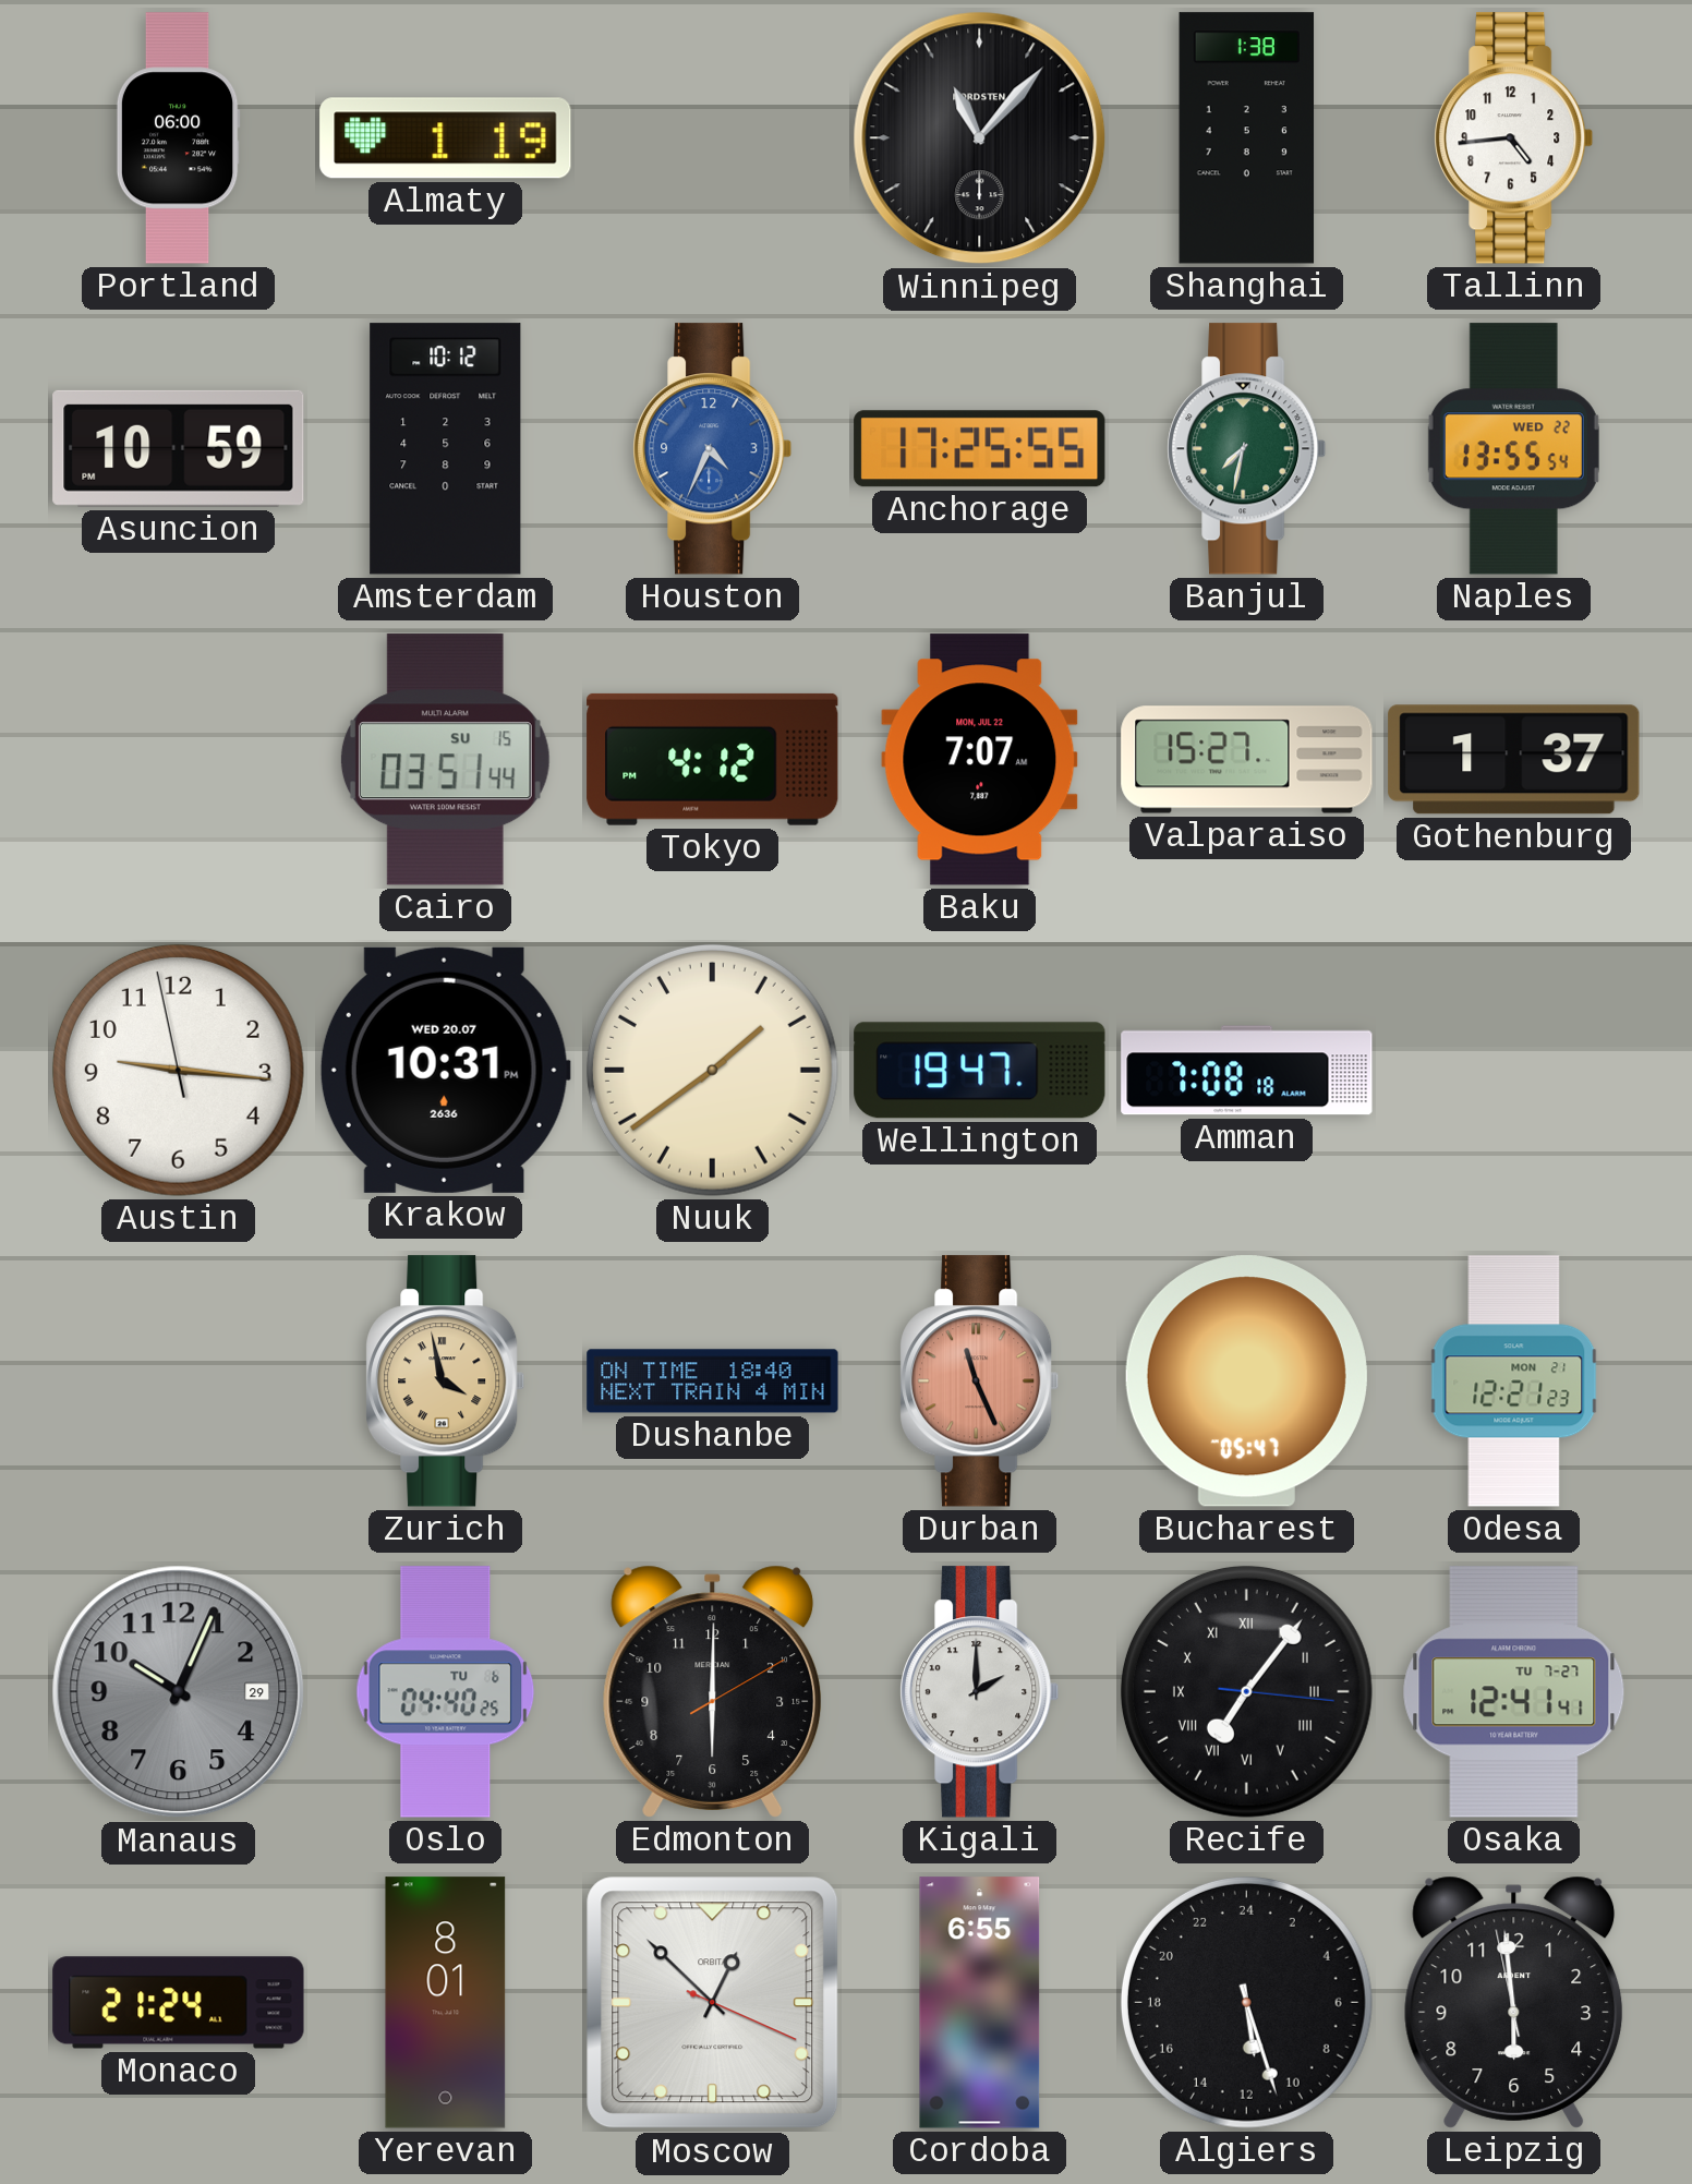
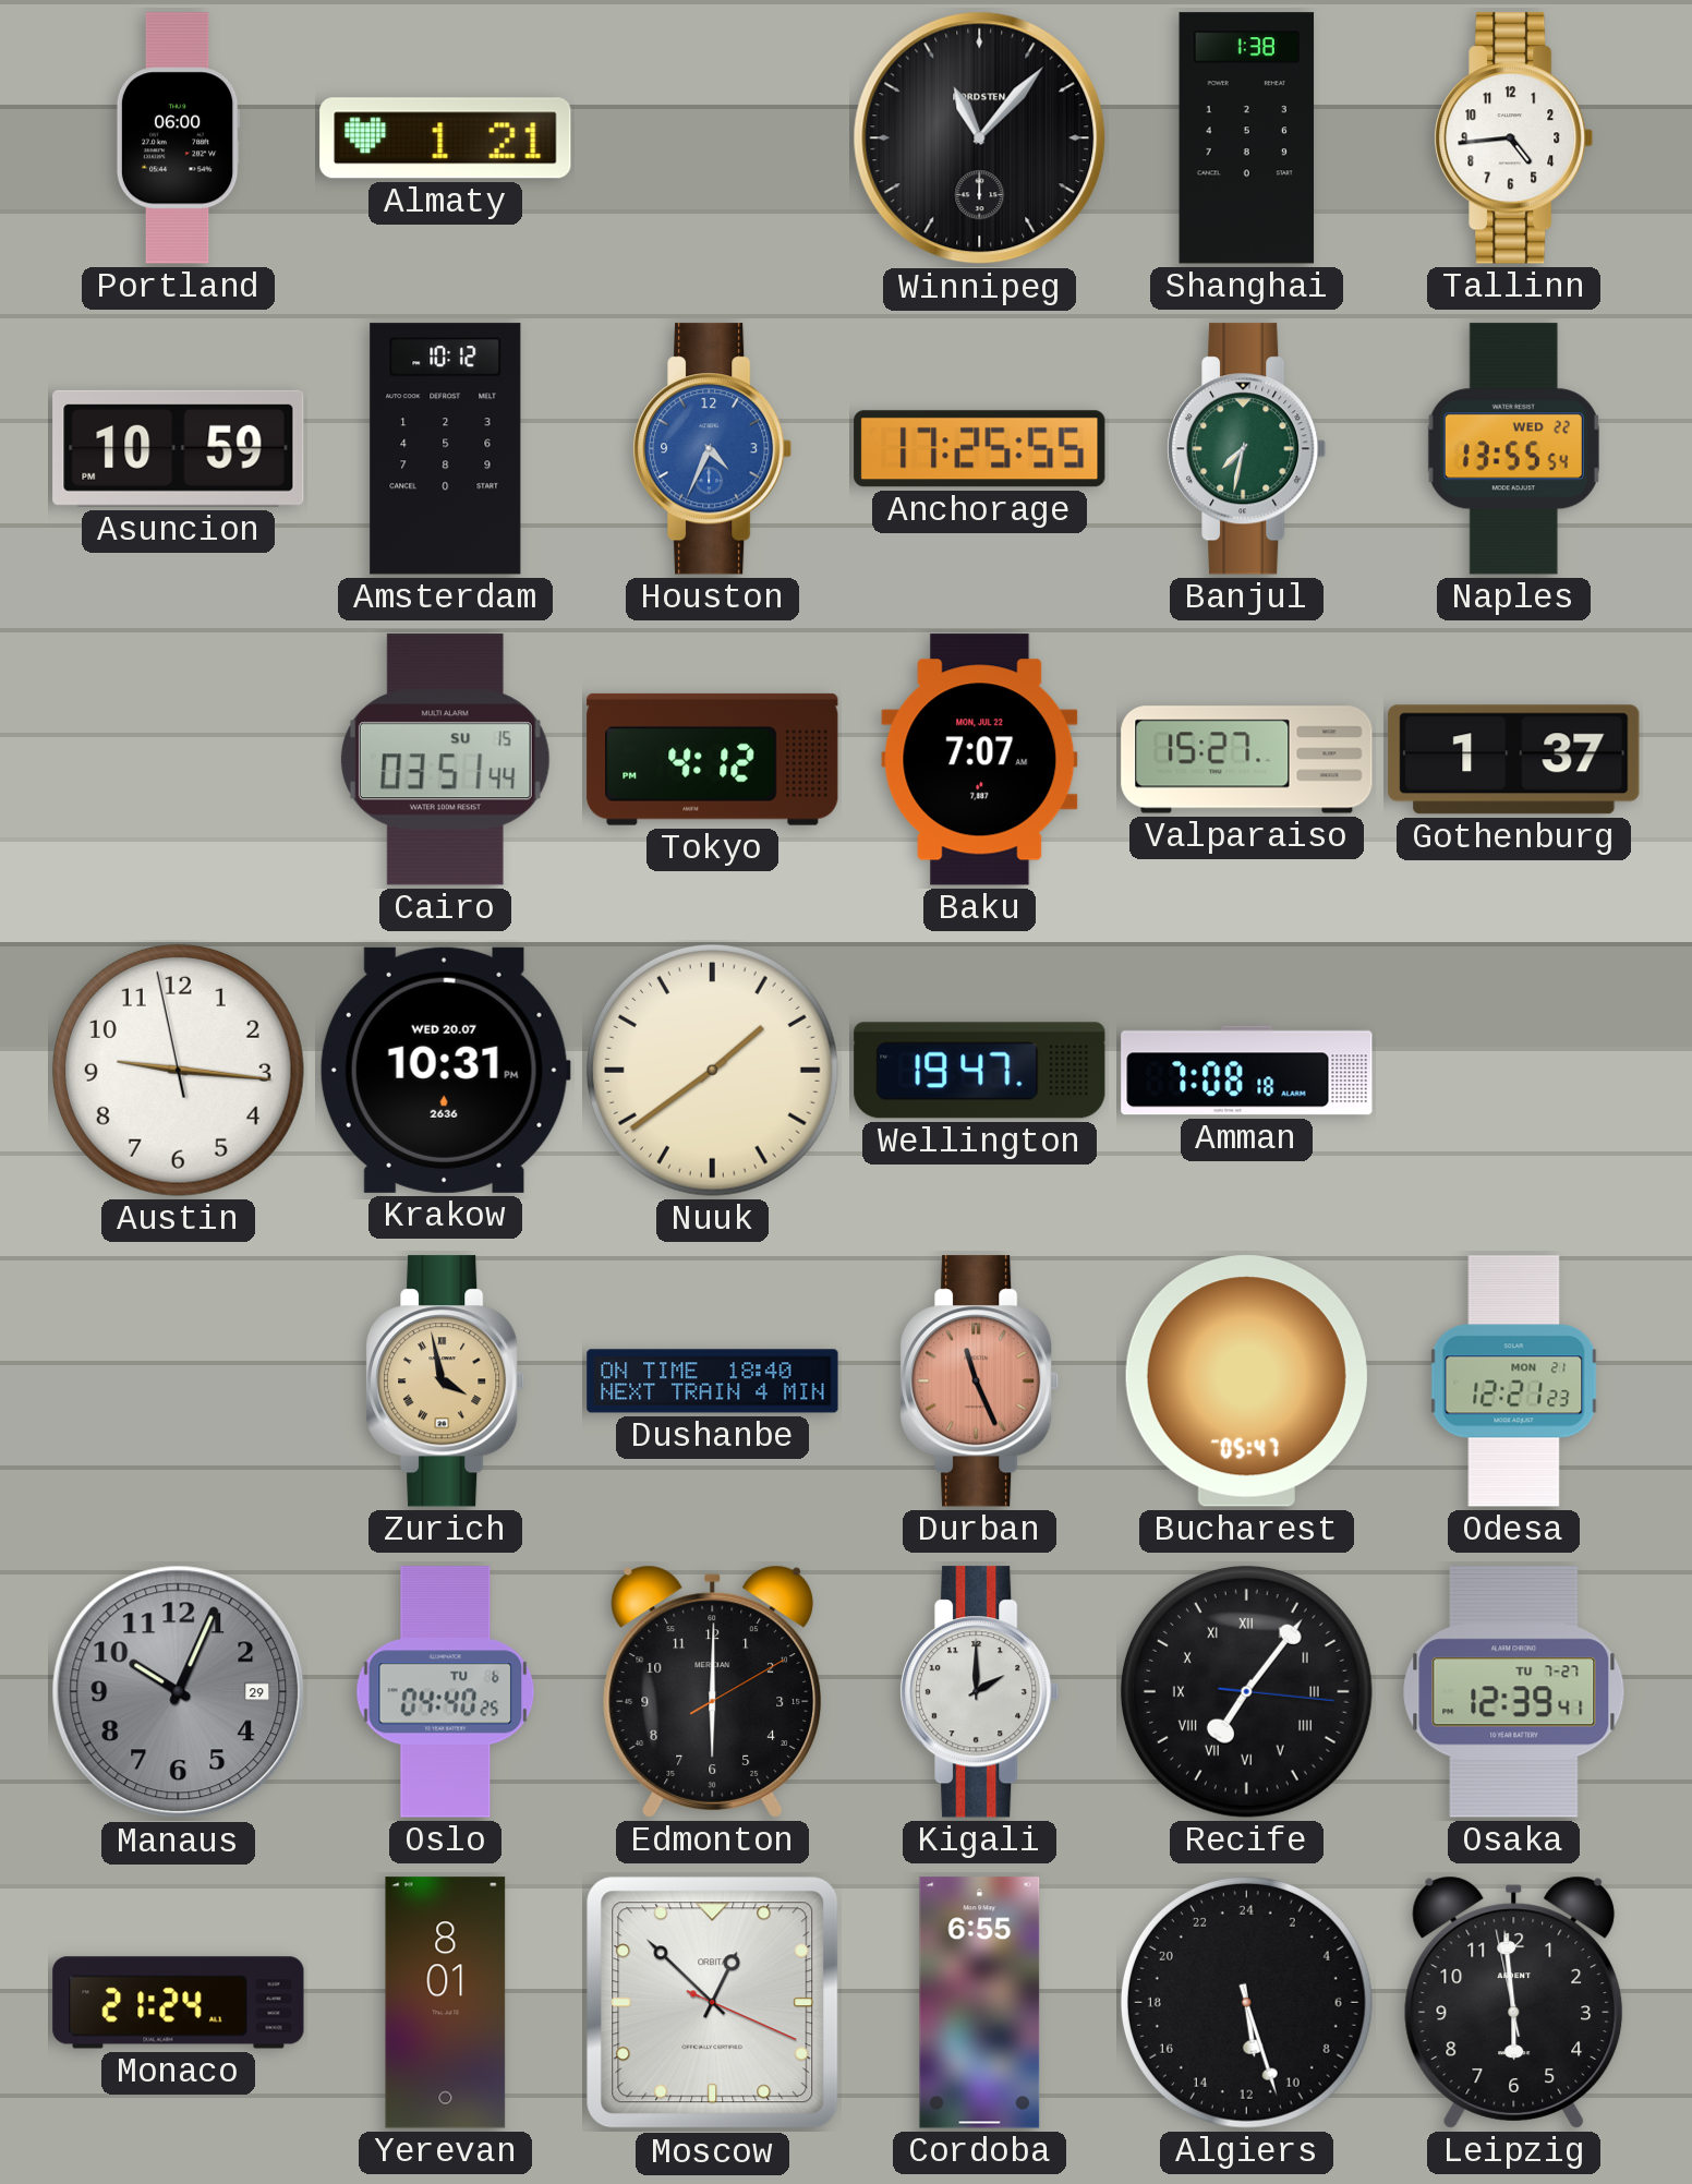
Almaty: 1:19 -> 1:21
Osaka: 12:41 -> 12:39
